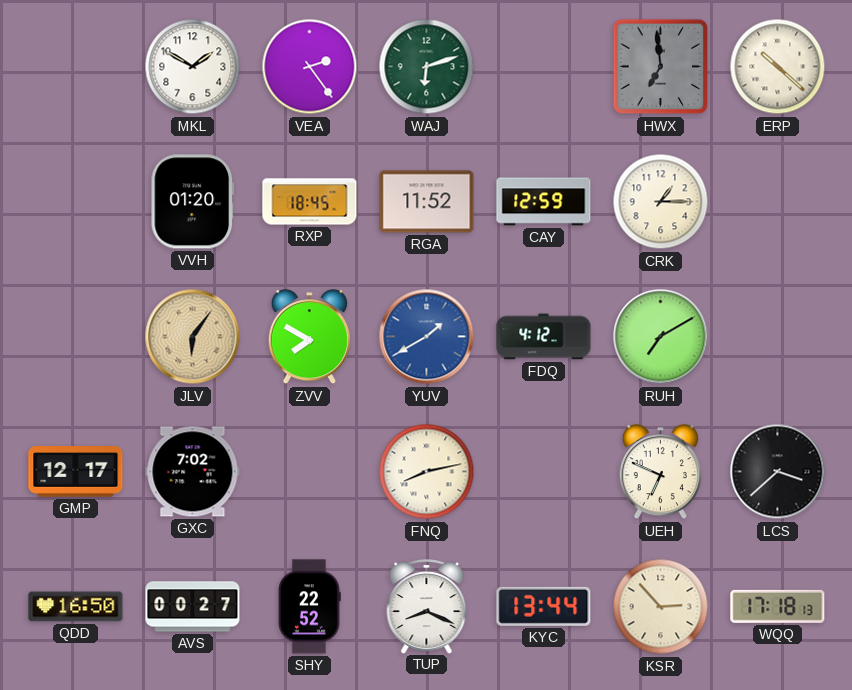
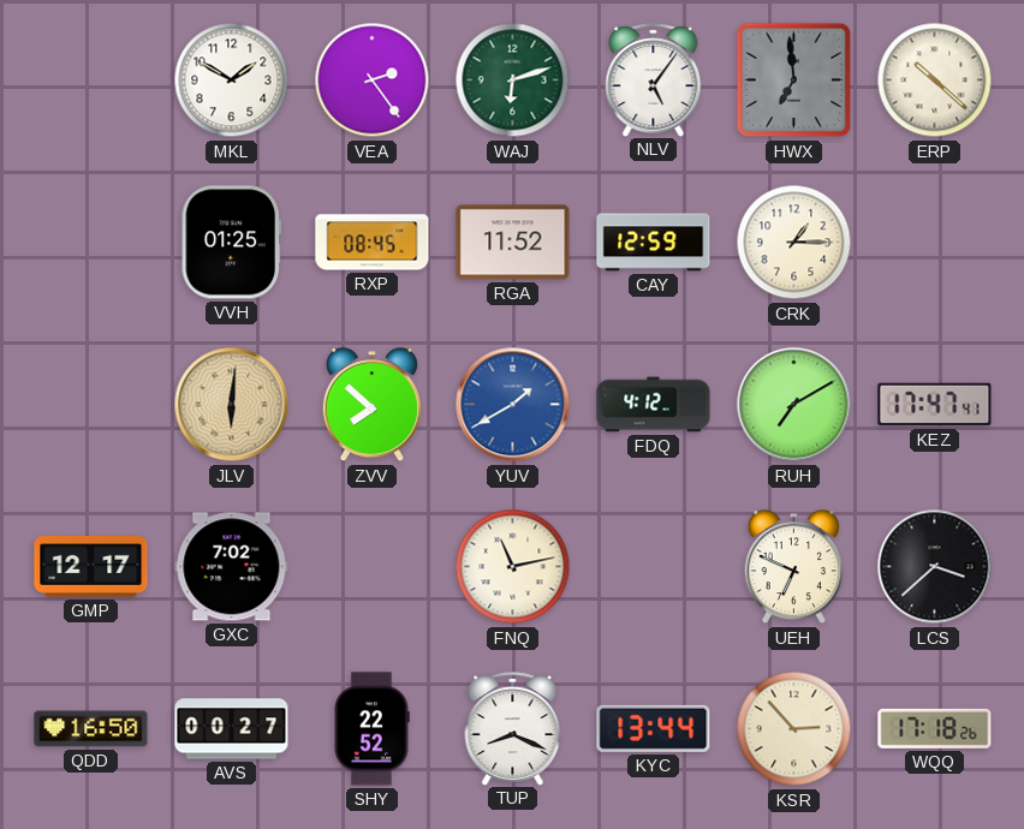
NLV: none -> 5:06
VVH: 01:20 -> 01:25
RXP: 18:45 -> 08:45
JLV: 6:06 -> 6:01
ZVV: 7:50 -> 7:52
KEZ: none -> 17:47
FNQ: 8:13 -> 11:13
WQQ: 17:18:13 -> 17:18:26
